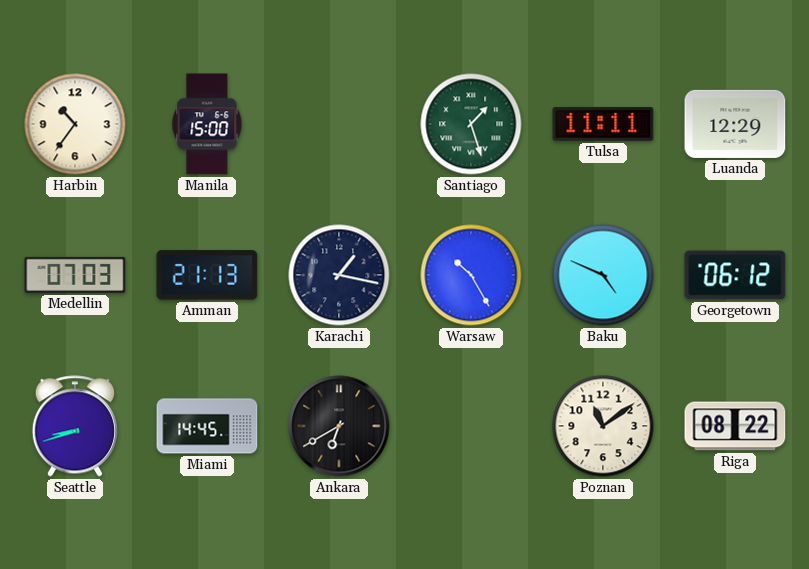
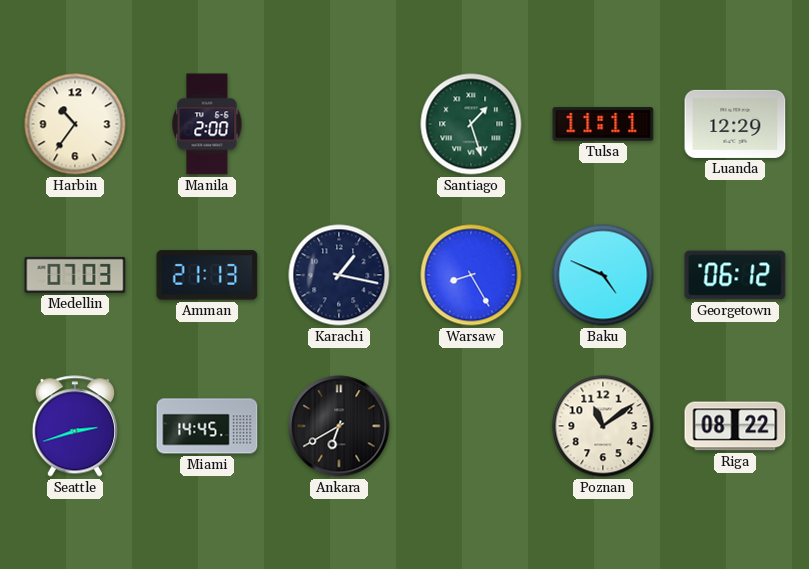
Manila: 15:00 -> 2:00
Warsaw: 10:25 -> 8:25
Seattle: 8:42 -> 2:42
